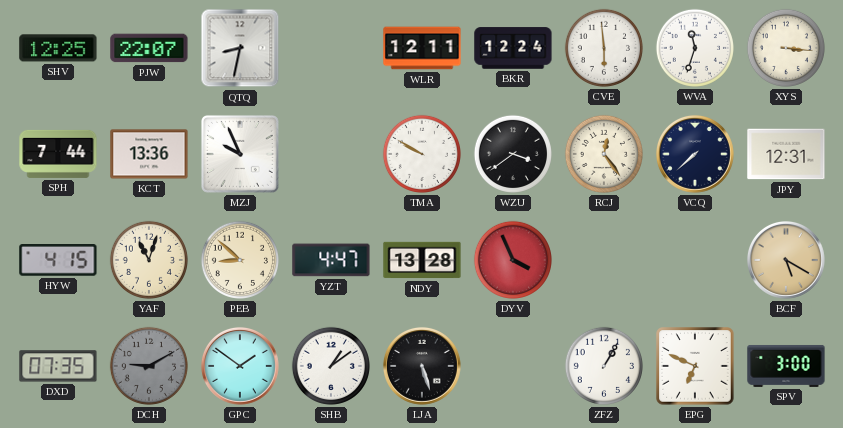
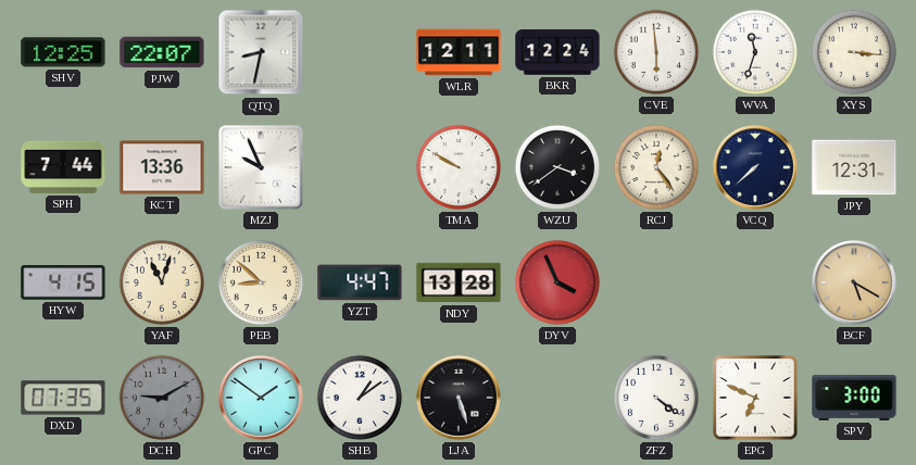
ZFZ: 1:05 -> 4:21
